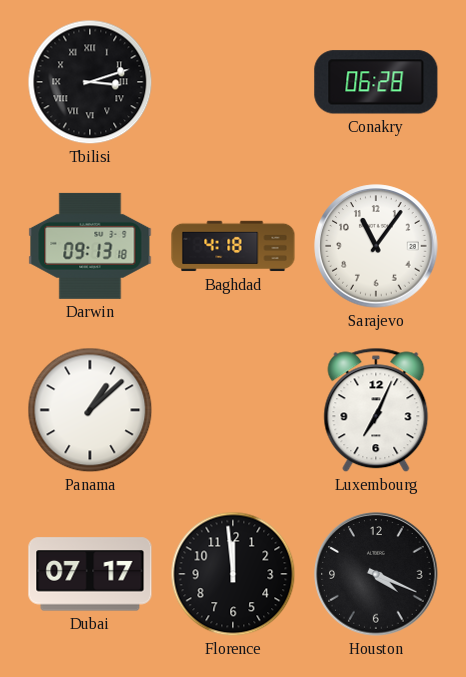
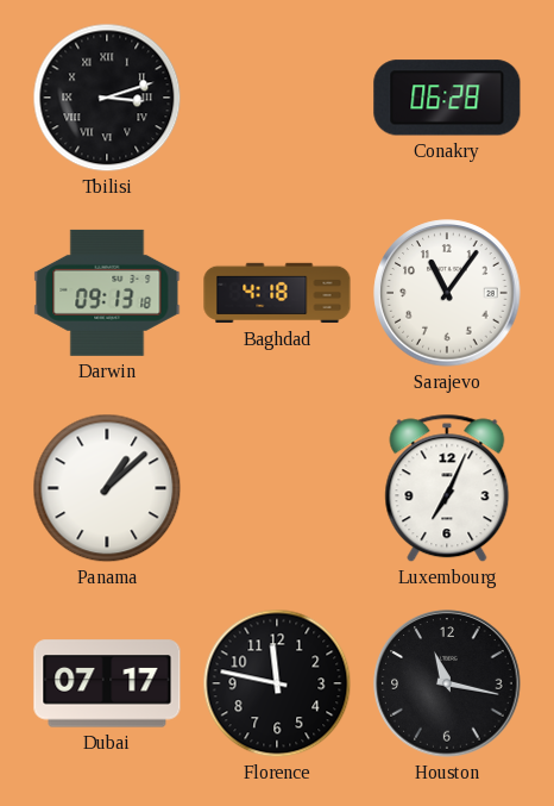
Florence: 11:59 -> 11:47
Houston: 4:19 -> 11:17
